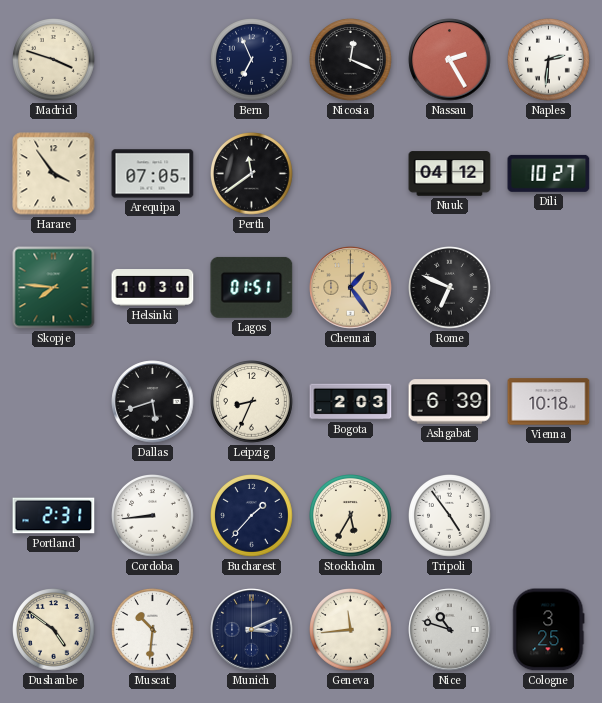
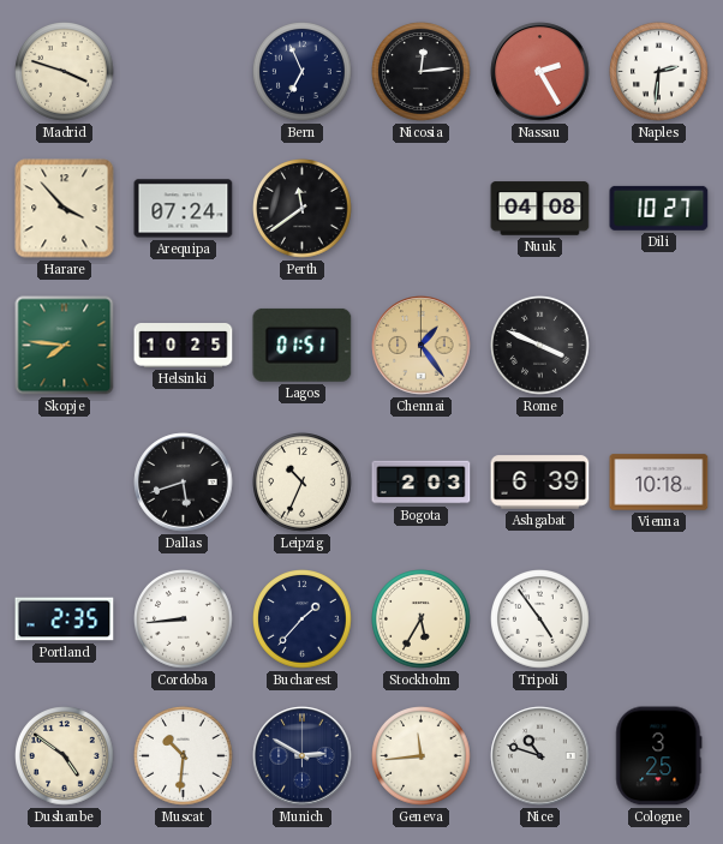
Nicosia: 12:19 -> 12:14
Harare: 3:54 -> 3:53
Arequipa: 07:05 -> 07:24
Nuuk: 04:12 -> 04:08
Helsinki: 10:30 -> 10:25
Rome: 6:49 -> 3:49
Leipzig: 8:34 -> 10:34
Portland: 2:31 -> 2:35
Munich: 3:11 -> 2:50
